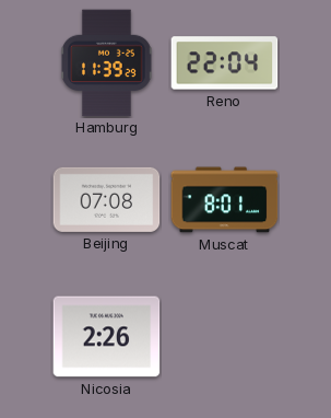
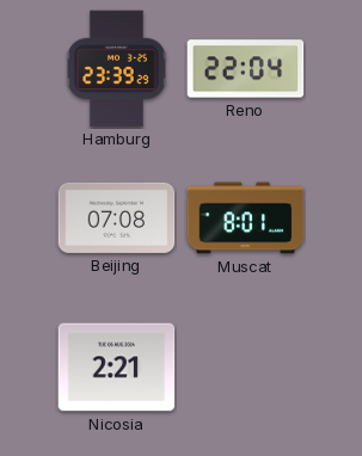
Hamburg: 11:39 -> 23:39
Nicosia: 2:26 -> 2:21
